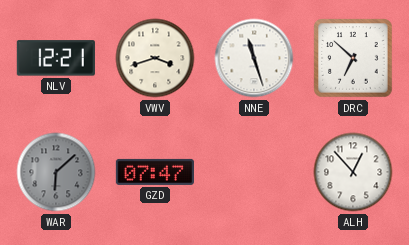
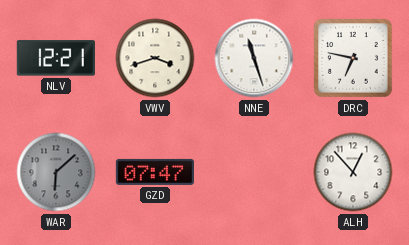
DRC: 6:52 -> 6:47
